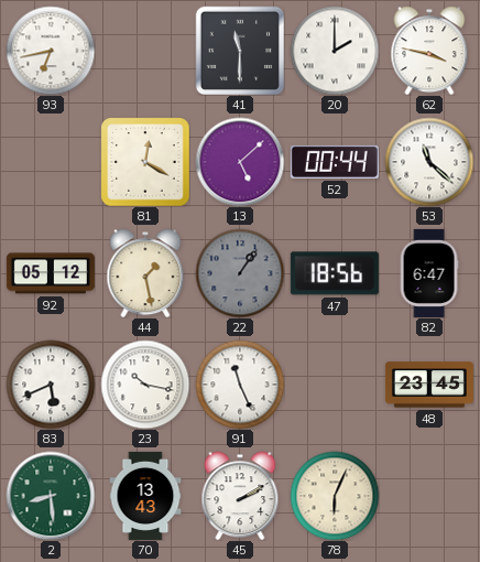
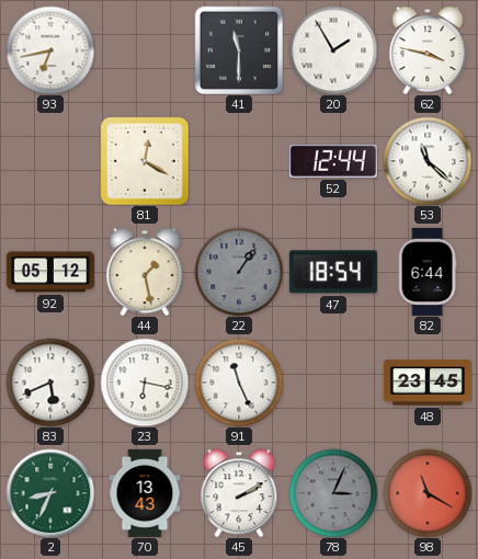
20: 2:00 -> 1:55
13: 5:08 -> none
52: 00:44 -> 12:44
47: 18:56 -> 18:54
82: 6:47 -> 6:44
23: 10:17 -> 6:17
2: 8:29 -> 8:34
78: 6:04 -> 3:04
78 dial: cream -> grey
98: none -> 11:20
